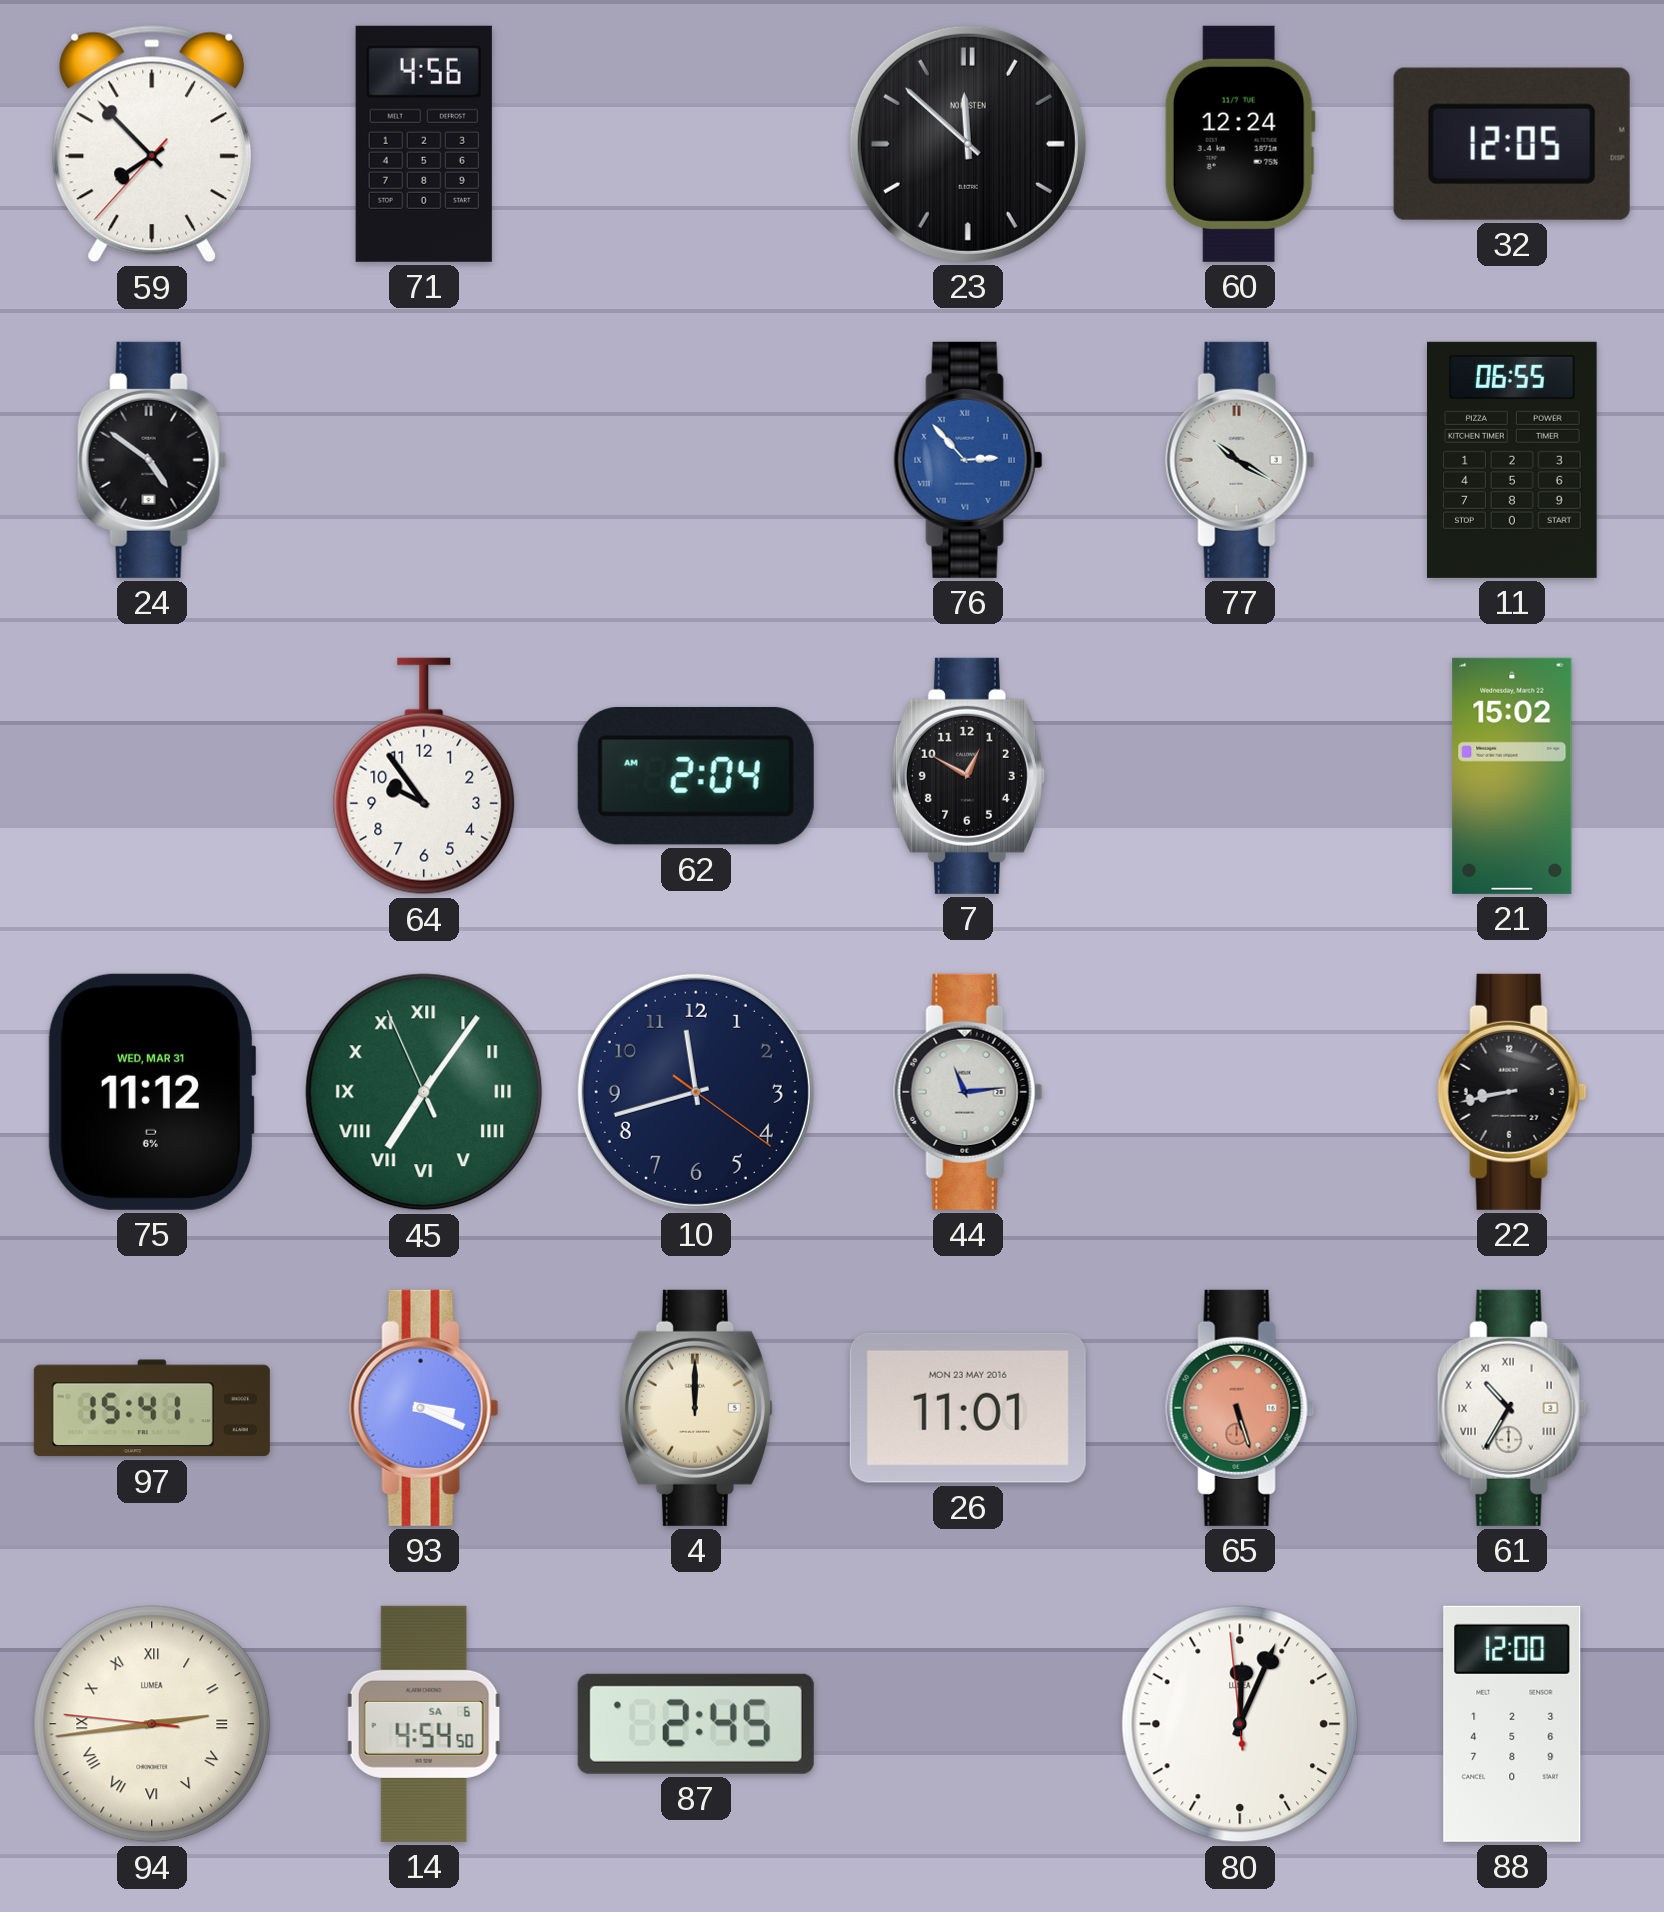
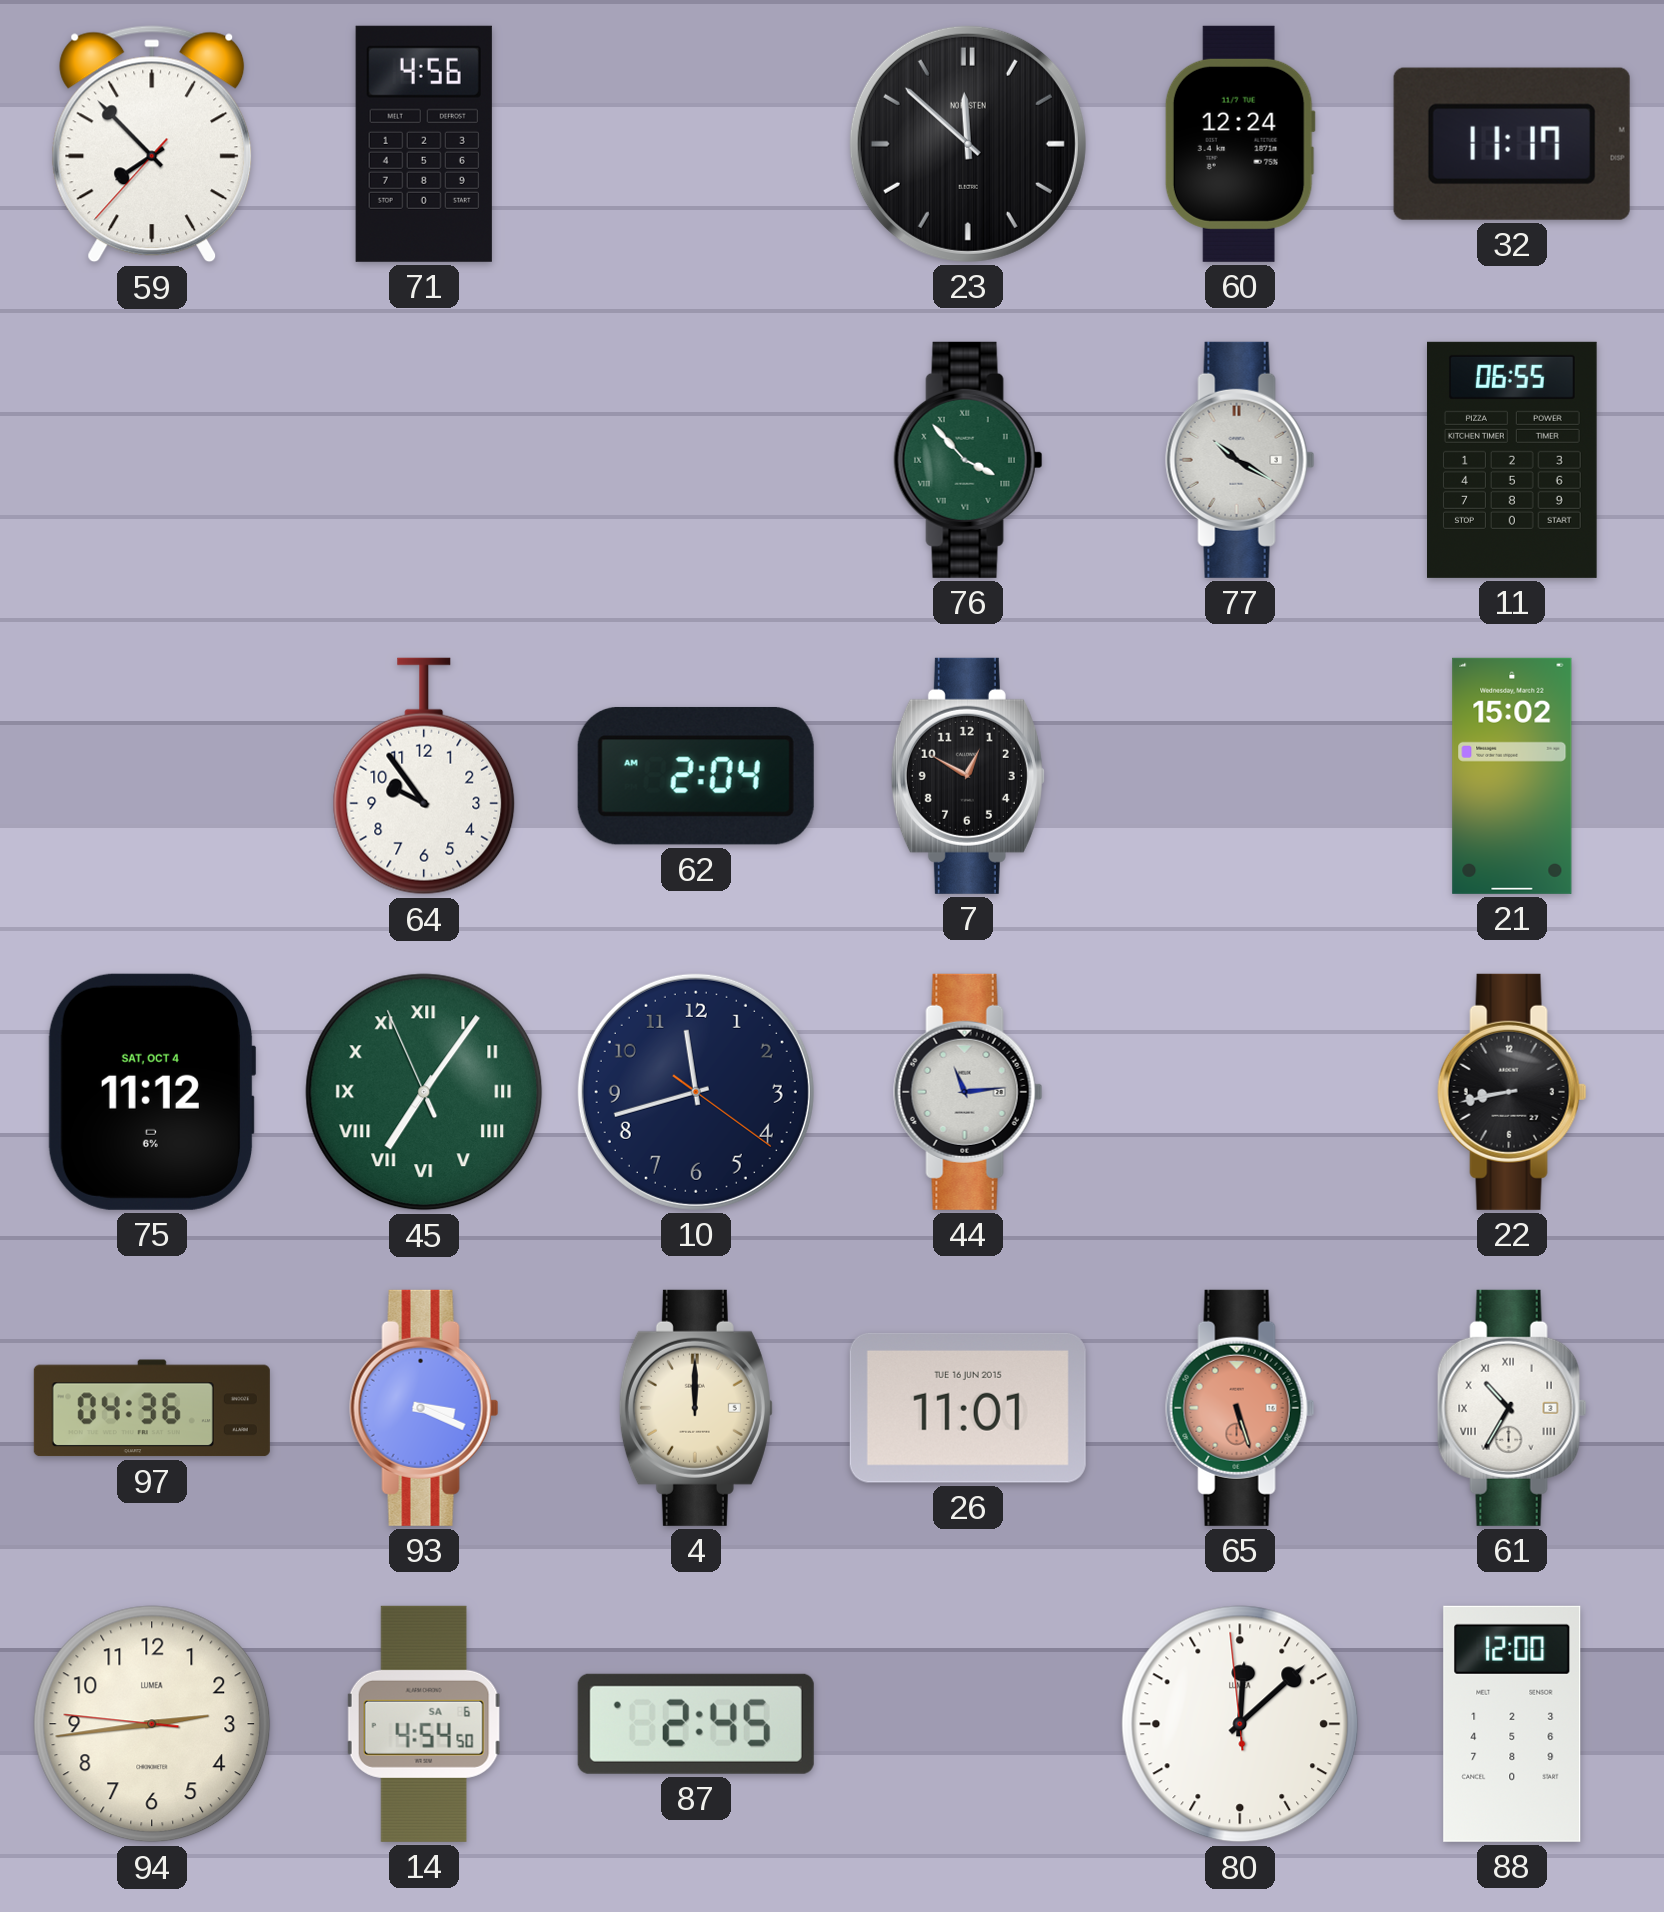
32: 12:05 -> 11:17
24: 4:51 -> none
76: 2:53 -> 3:53
76 dial: blue -> green
75 date: WED, MAR 31 -> SAT, OCT 4
97: 15:41 -> 04:36
26 date: MON 23 MAY 2016 -> TUE 16 JUN 2015
94 numerals: Roman -> Arabic
80: 12:03 -> 12:07
